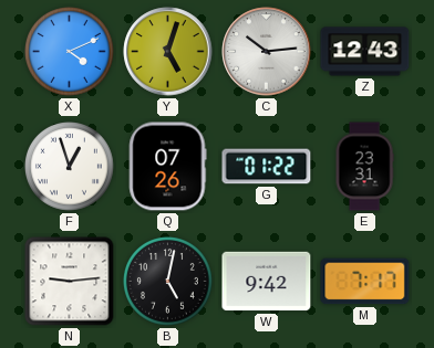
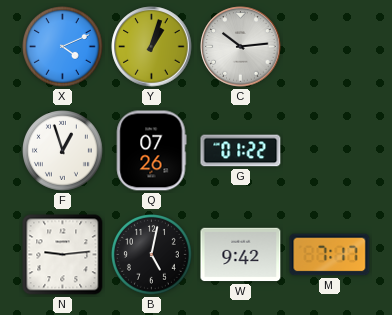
Y: 5:03 -> 1:03
Z: 12:43 -> none
E: 23:31 -> none
